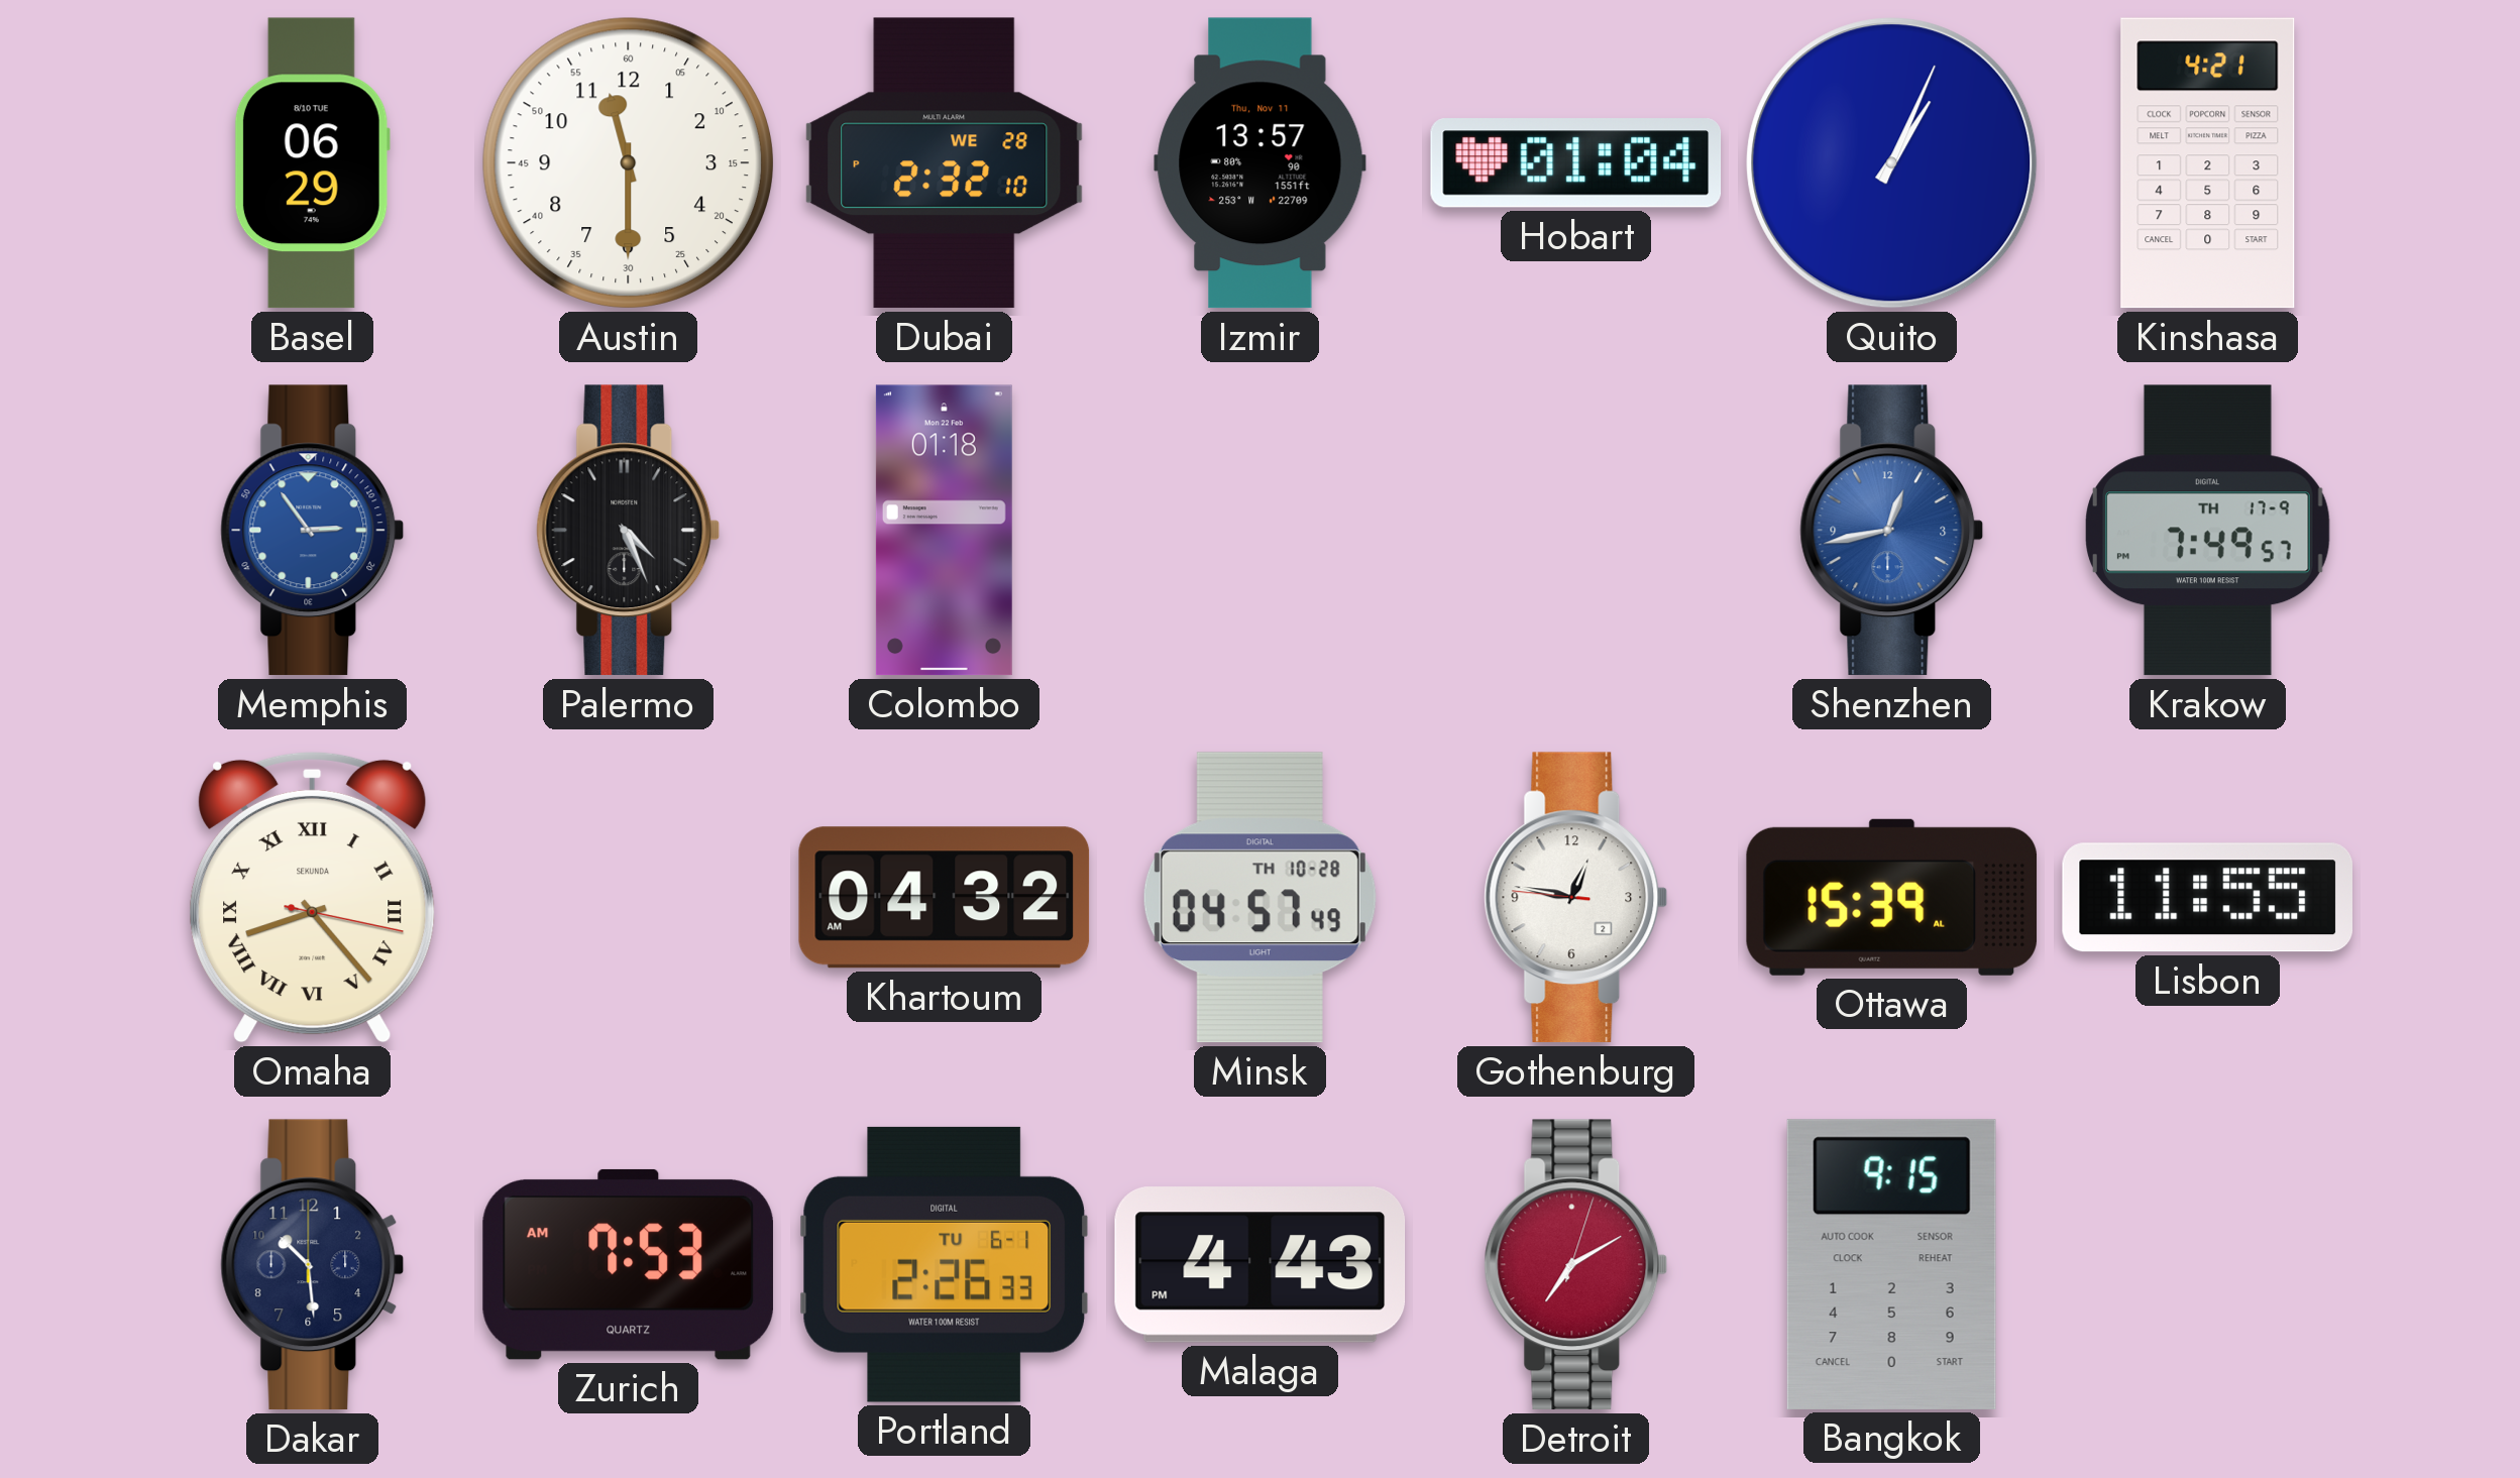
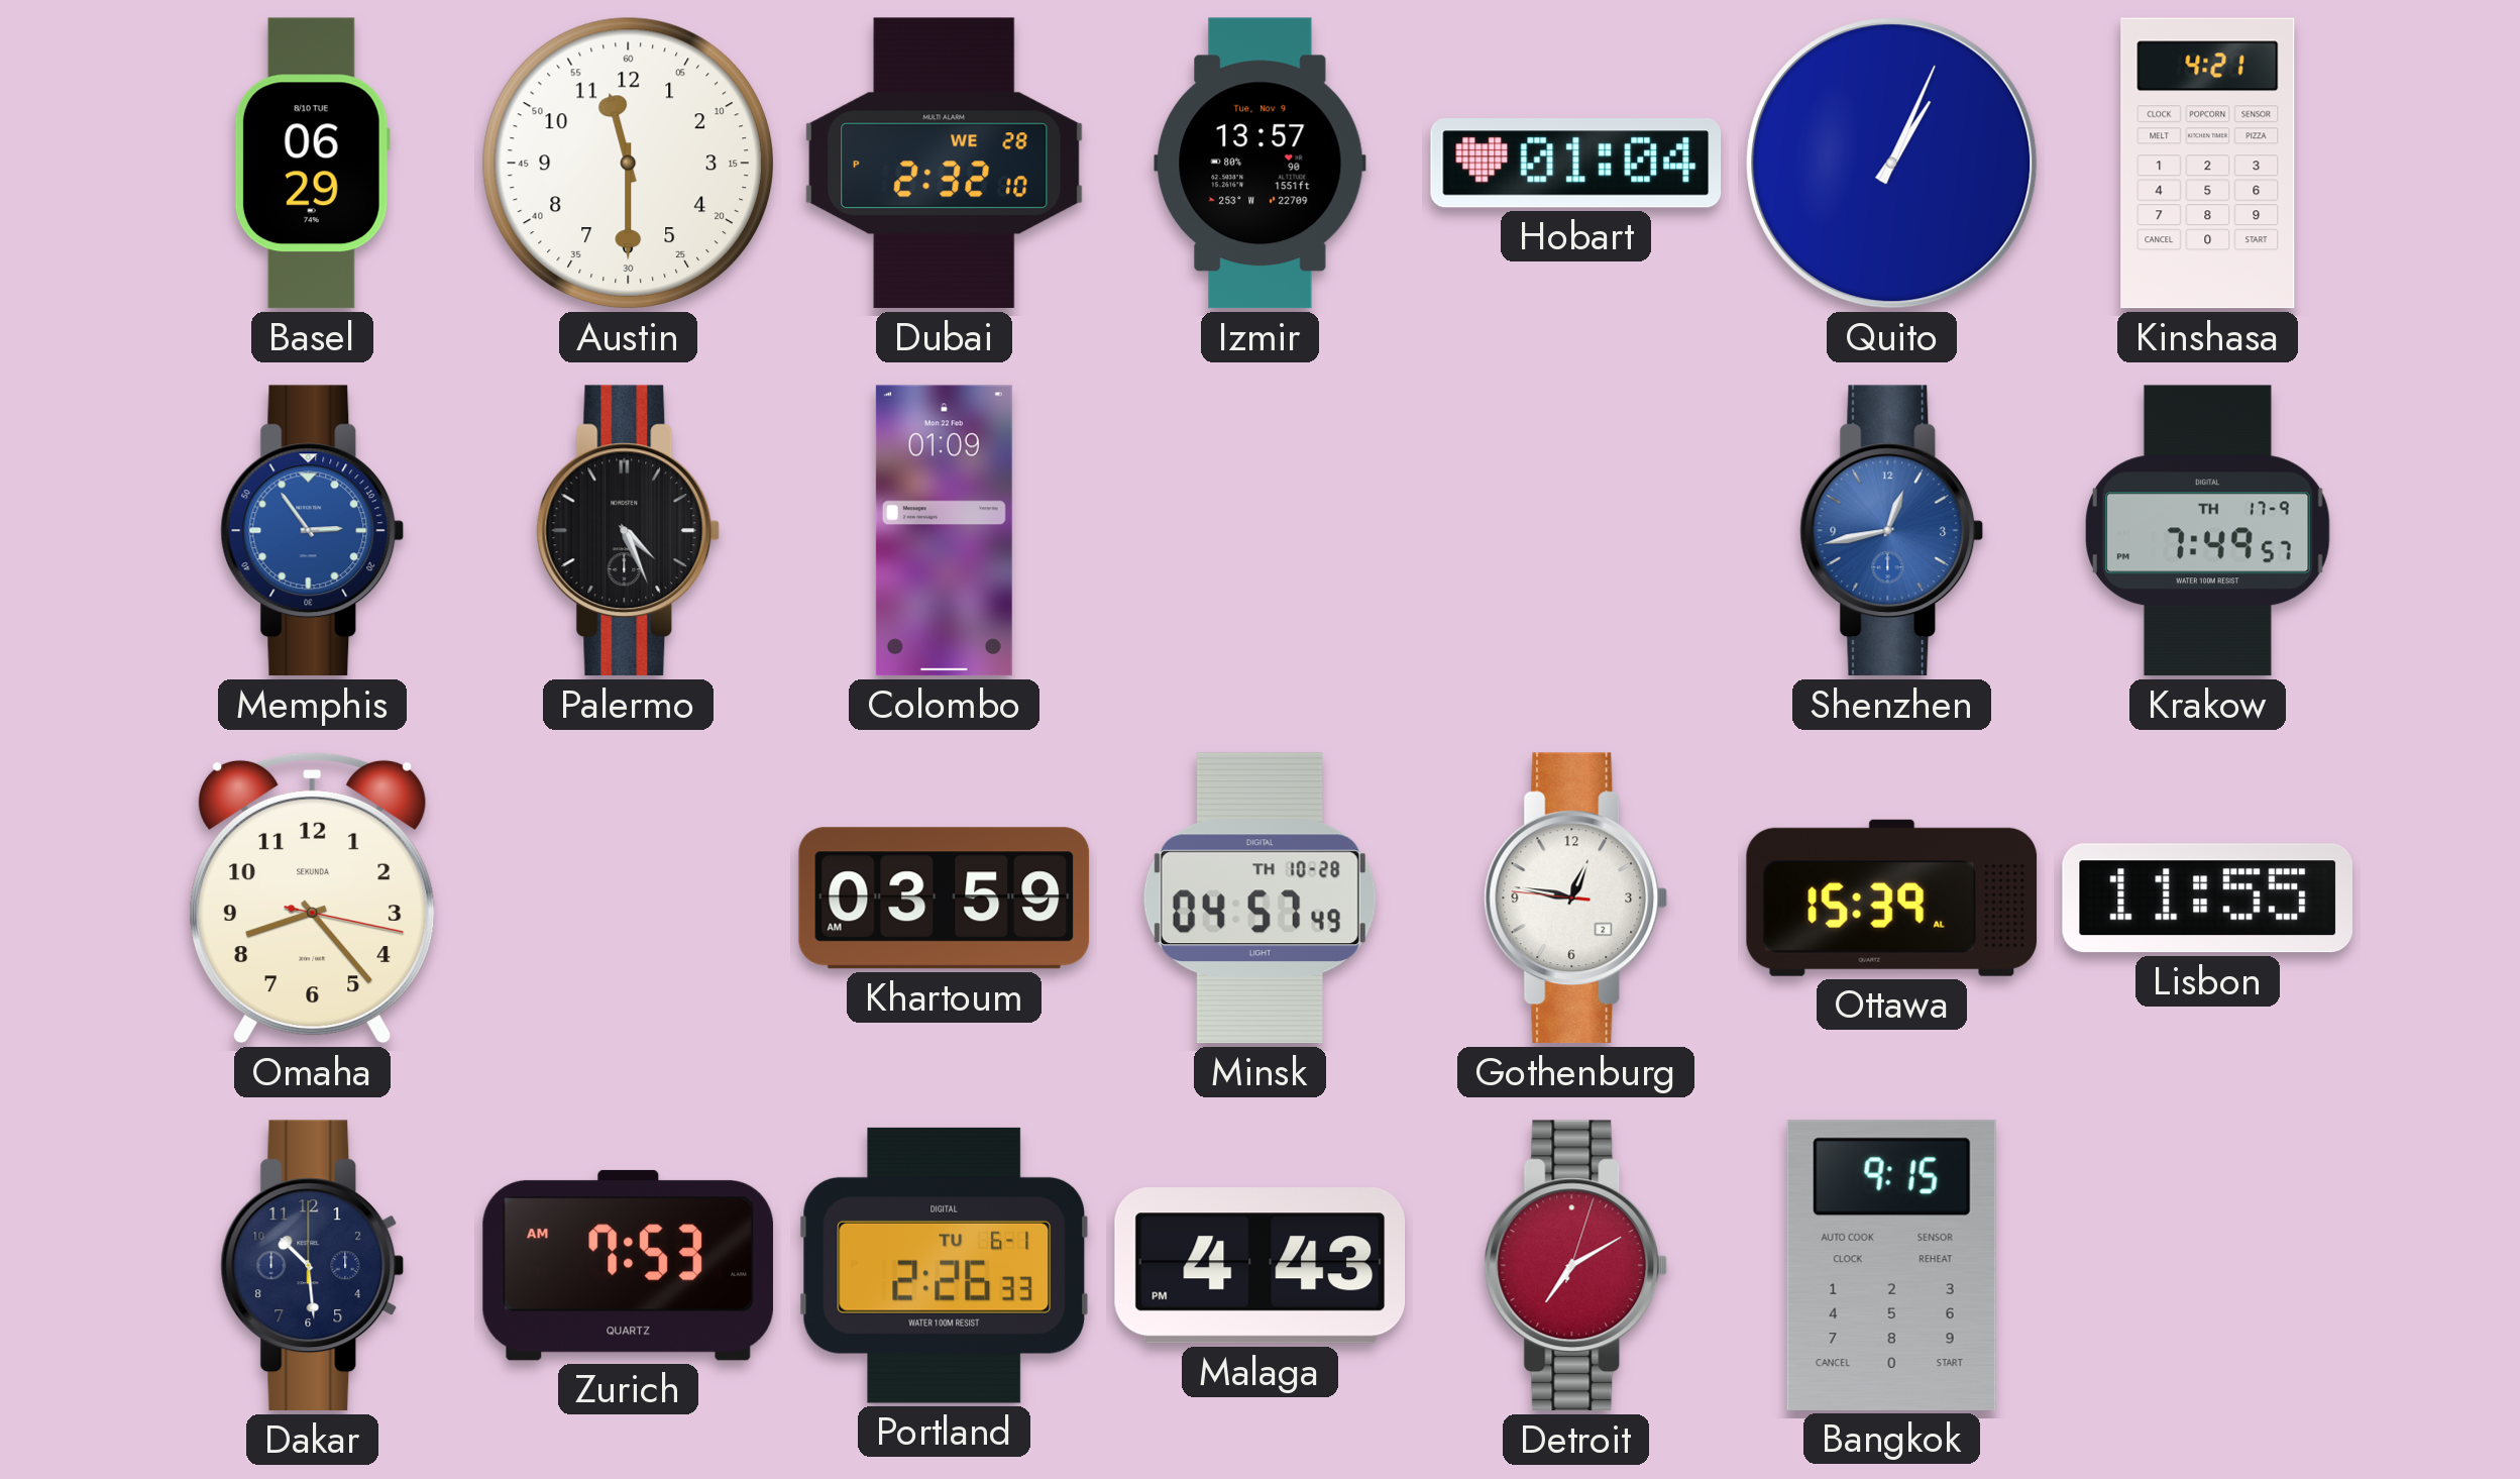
Izmir date: Thu, Nov 11 -> Tue, Nov 9
Colombo: 01:18 -> 01:09
Omaha numerals: Roman -> Arabic
Khartoum: 04:32 -> 03:59
